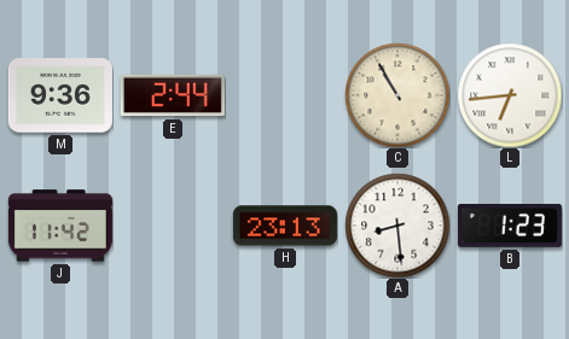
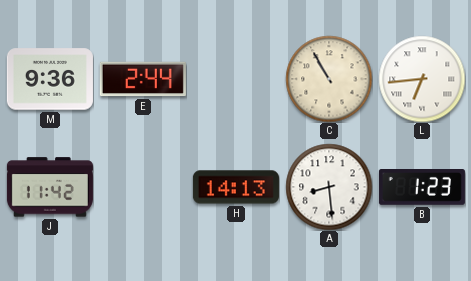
H: 23:13 -> 14:13
